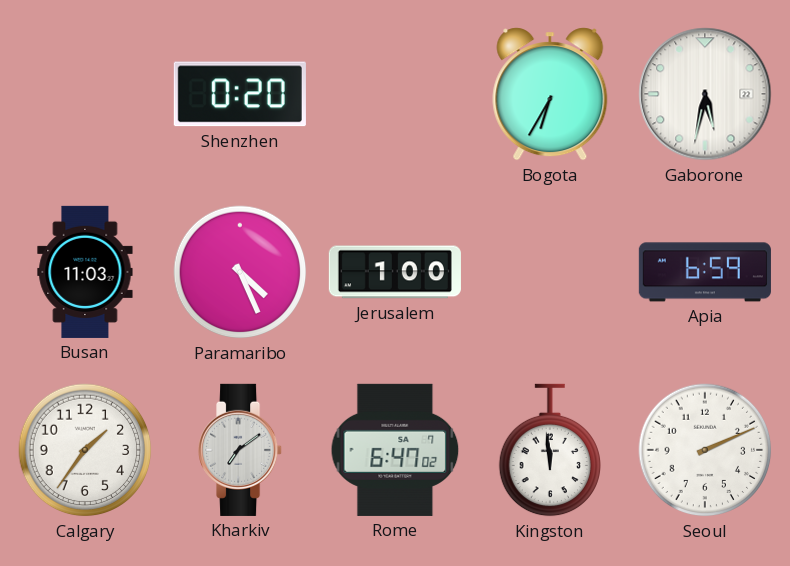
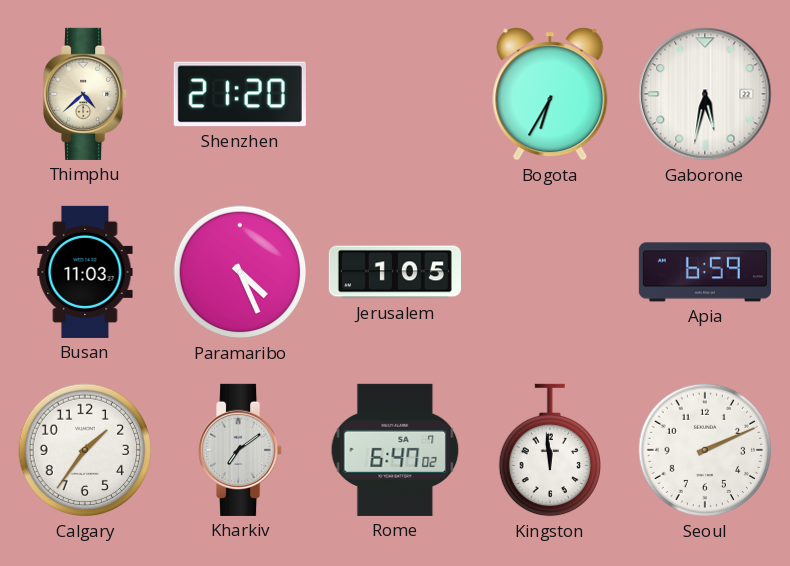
Thimphu: none -> 4:38
Shenzhen: 0:20 -> 21:20
Jerusalem: 1:00 -> 1:05
